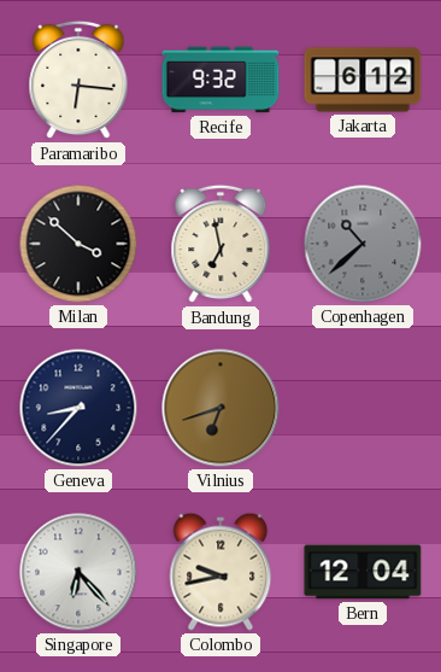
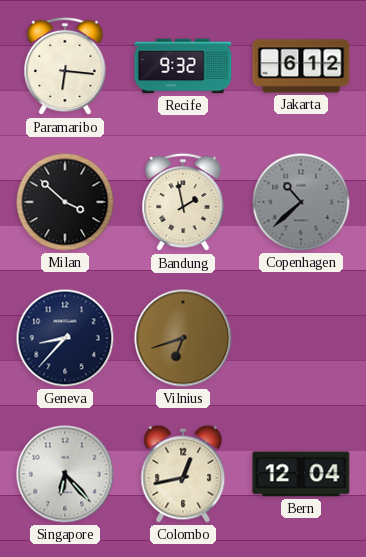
Bandung: 6:58 -> 1:58
Colombo: 9:43 -> 12:43
